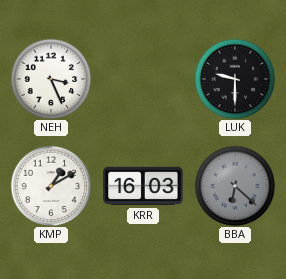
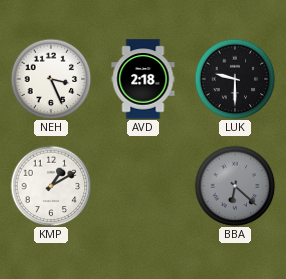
AVD: none -> 2:18
KRR: 16:03 -> none
